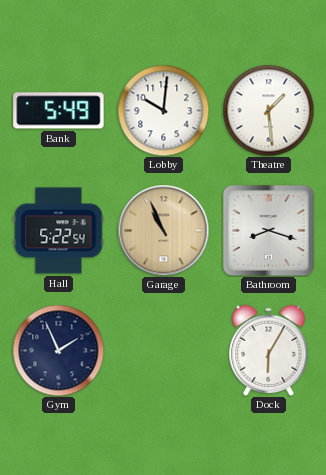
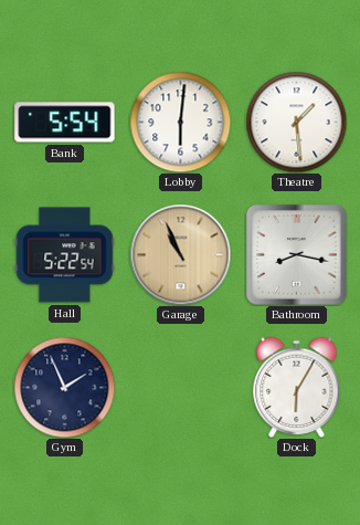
Bank: 5:49 -> 5:54
Lobby: 10:01 -> 6:01
Bathroom: 8:18 -> 8:17
